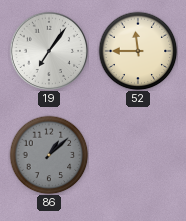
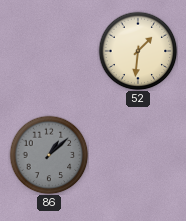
19: 7:06 -> none
52: 11:45 -> 1:31
